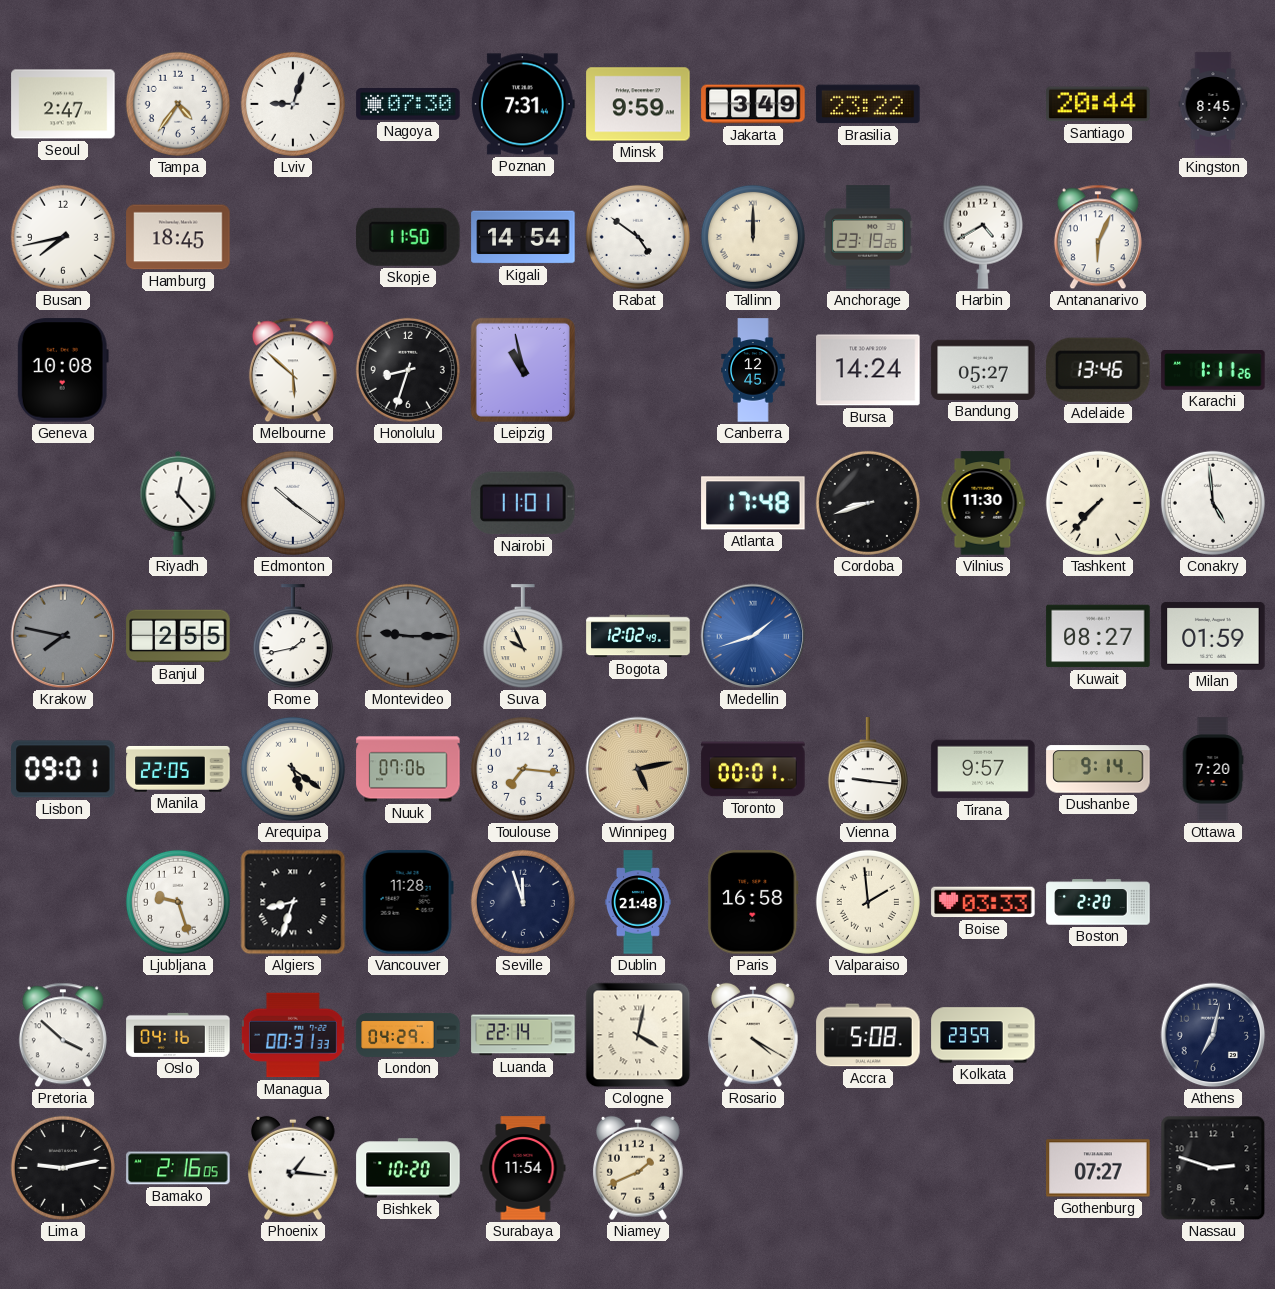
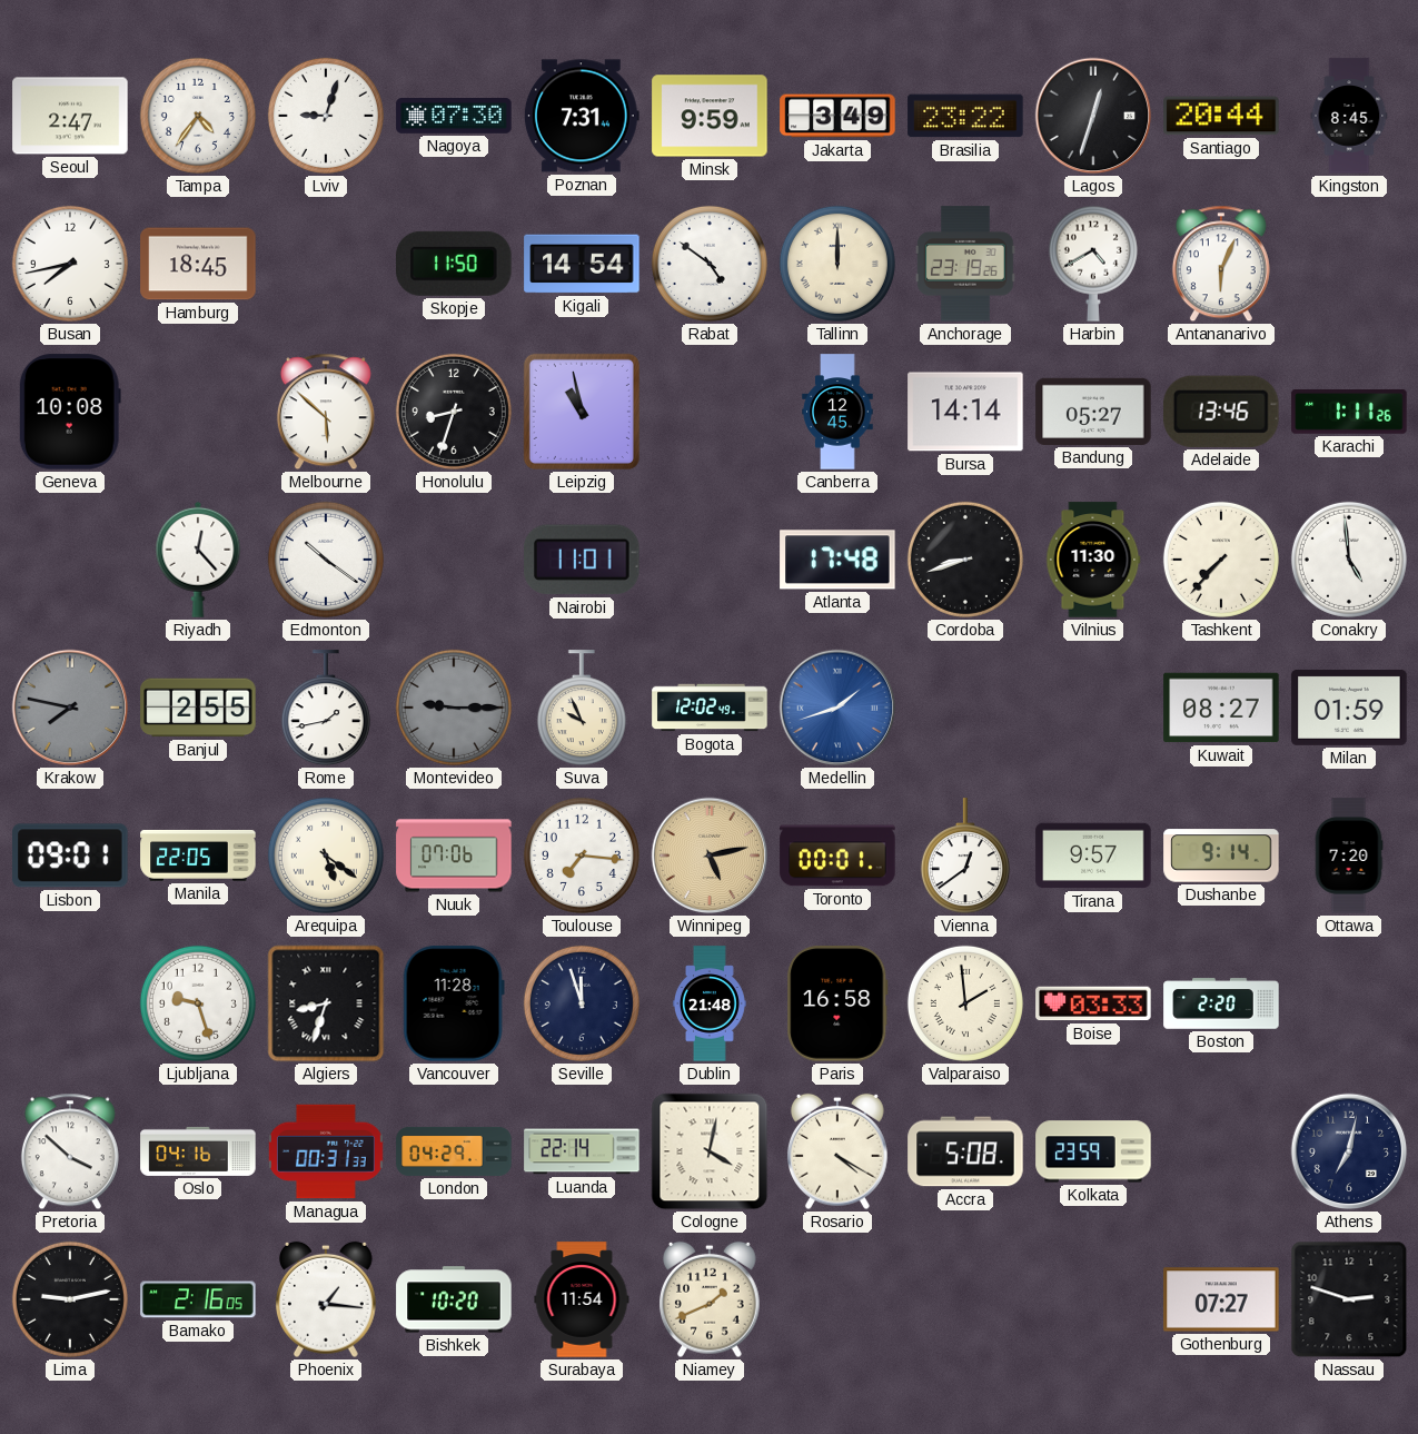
Lagos: none -> 12:33
Bursa: 14:24 -> 14:14
Vienna: 9:16 -> 12:39
